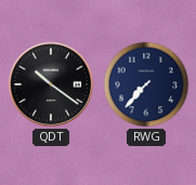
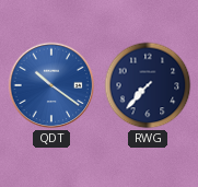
QDT dial: black -> blue
